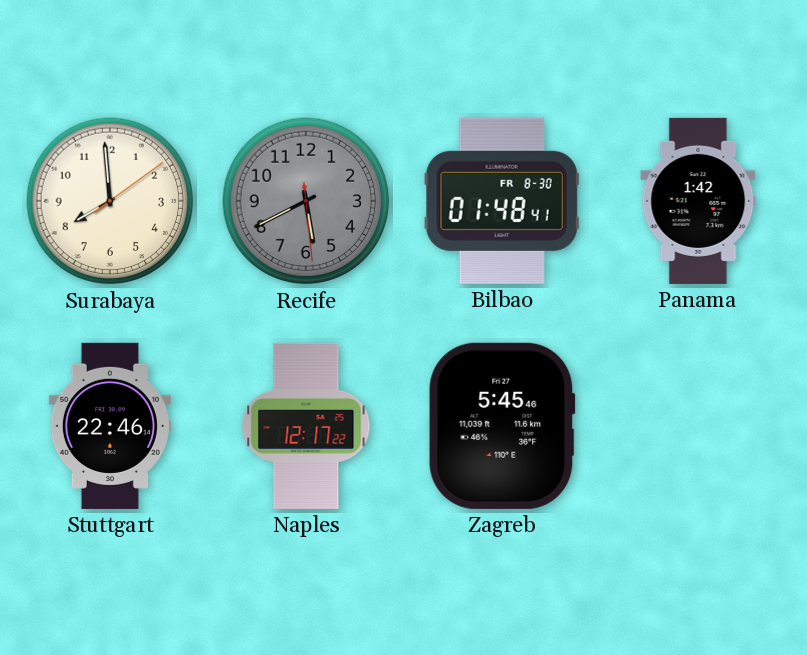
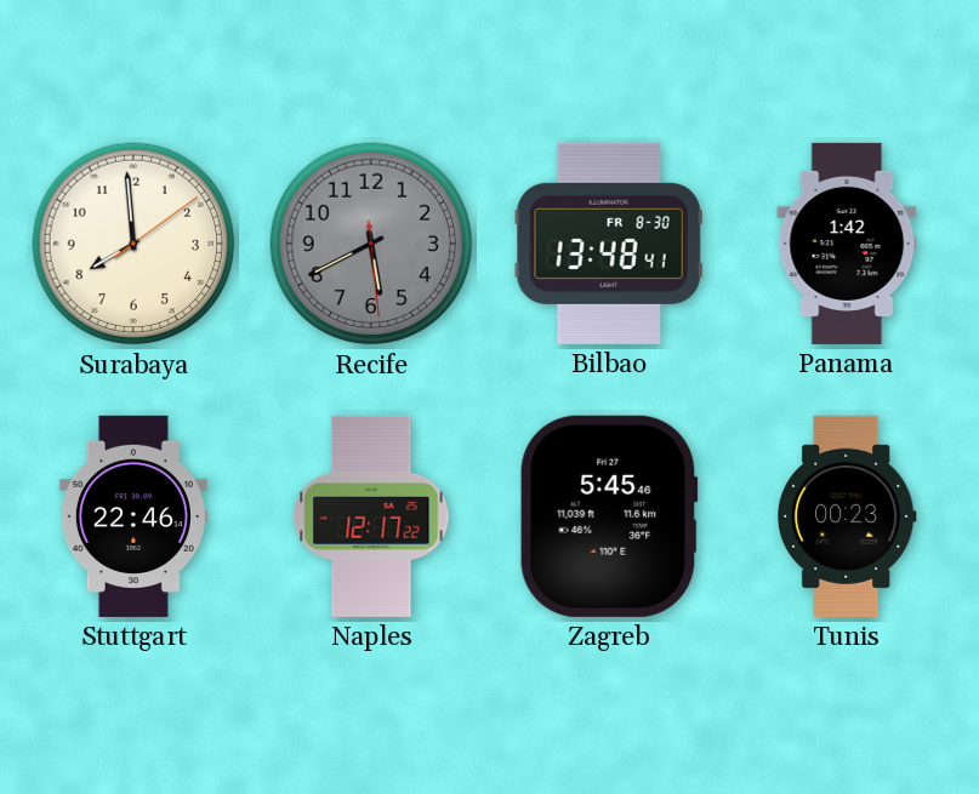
Bilbao: 01:48 -> 13:48
Tunis: none -> 00:23
